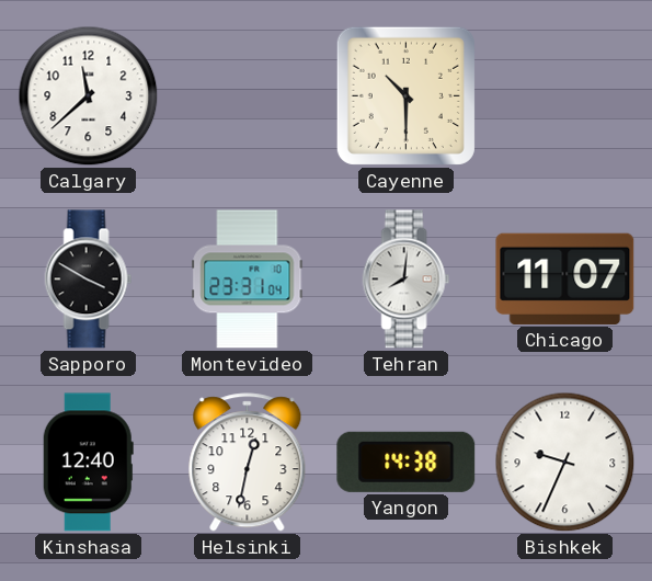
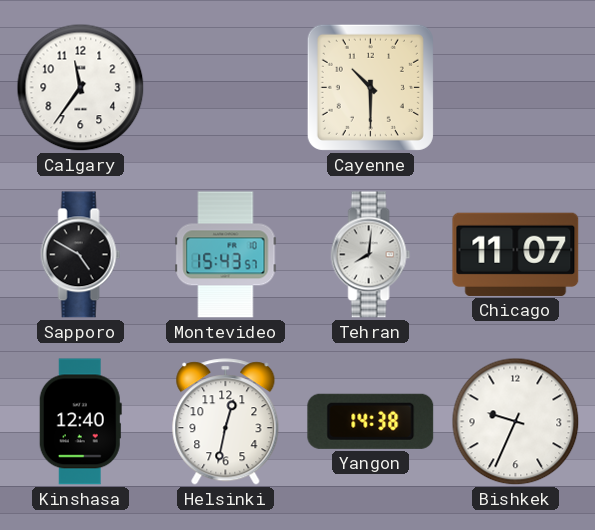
Calgary: 11:38 -> 11:36
Sapporo: 3:50 -> 4:50
Montevideo: 23:31 -> 15:43
